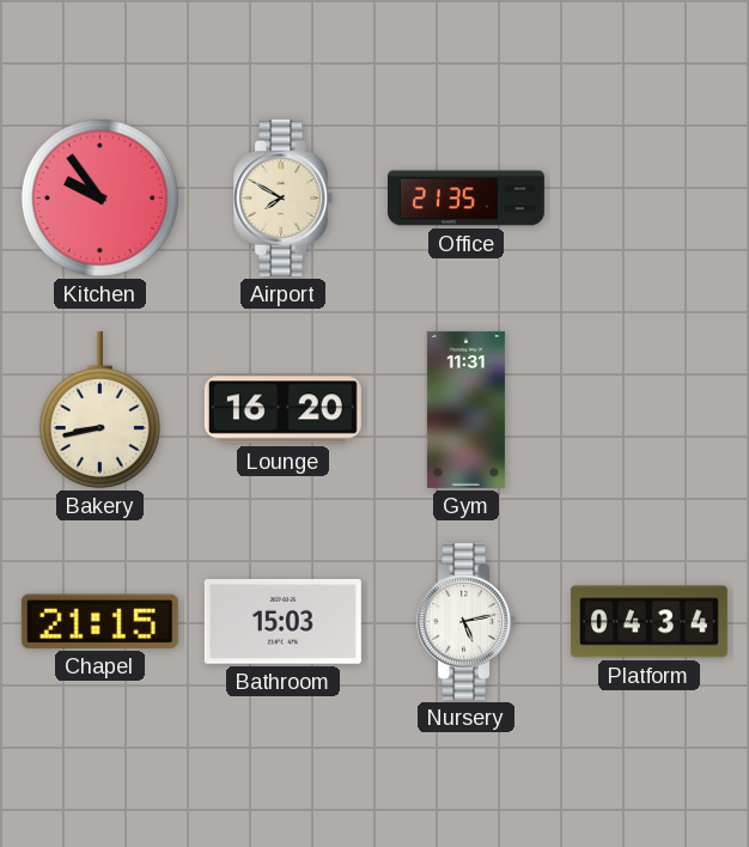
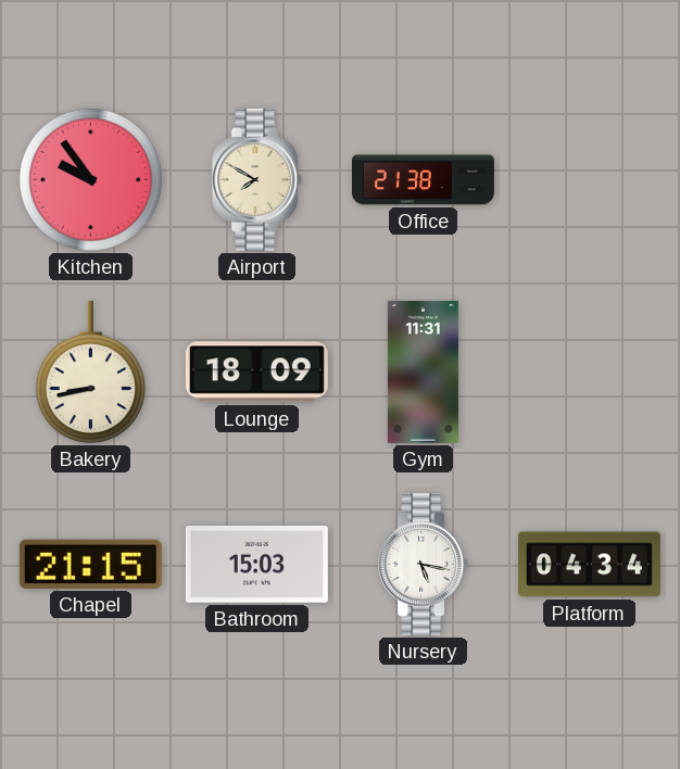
Office: 21:35 -> 21:38
Lounge: 16:20 -> 18:09
Nursery: 5:13 -> 5:17
